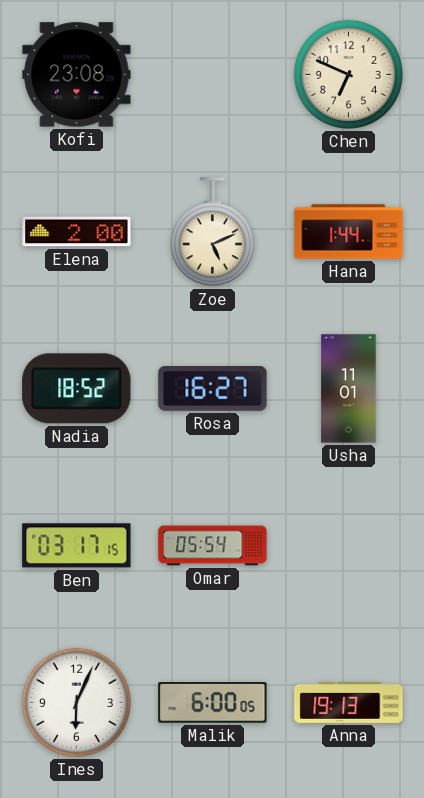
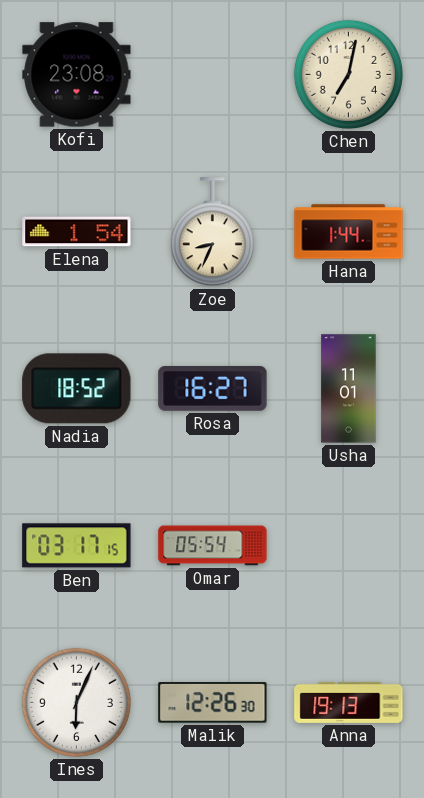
Chen: 6:49 -> 7:02
Elena: 2:00 -> 1:54
Zoe: 5:11 -> 8:34
Malik: 6:00 -> 12:26
